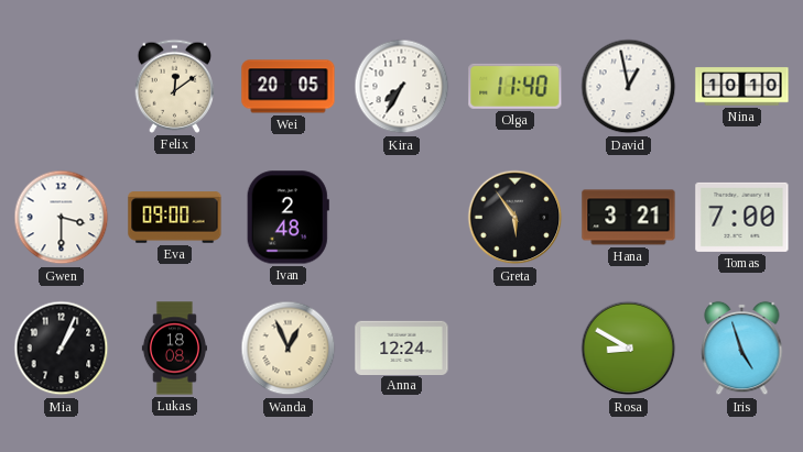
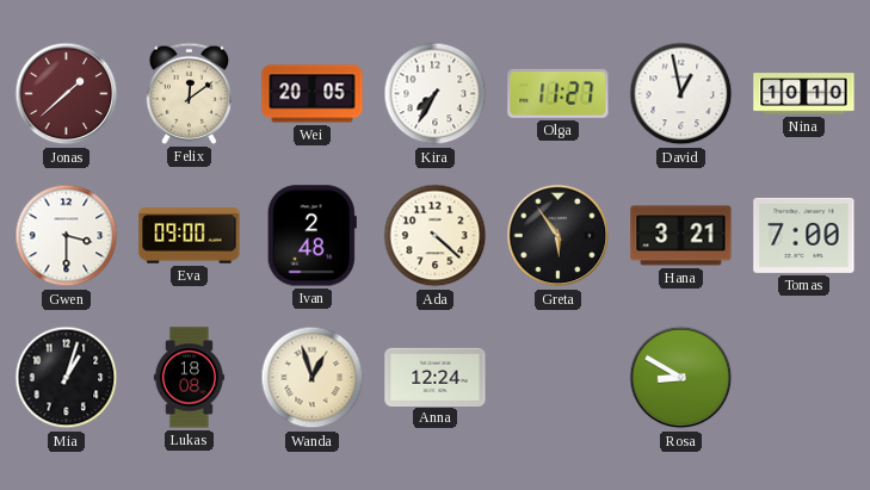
Jonas: none -> 1:38
Olga: 11:40 -> 11:27
Ada: none -> 4:22
Mia: 1:04 -> 1:03
Wanda: 12:56 -> 12:57
Iris: 4:57 -> none
